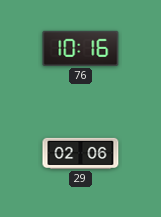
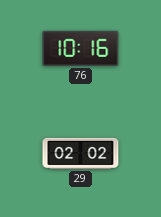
29: 02:06 -> 02:02
